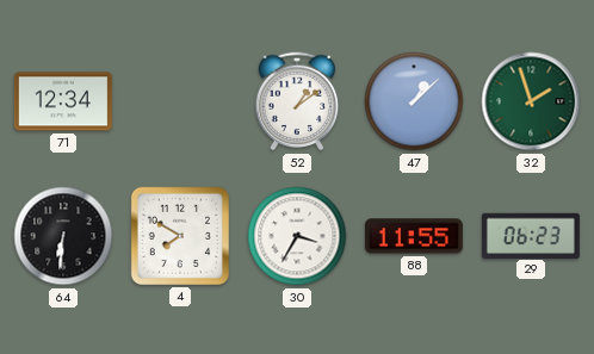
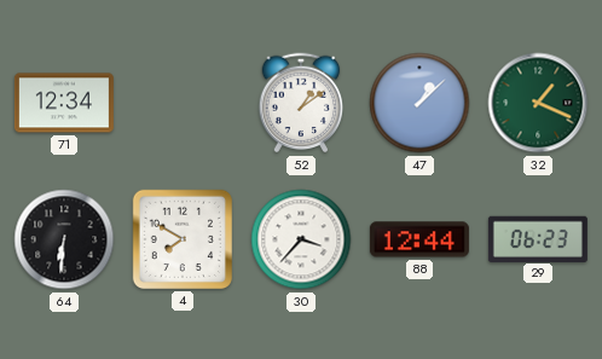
32: 1:57 -> 1:19
30: 3:35 -> 3:37
88: 11:55 -> 12:44
